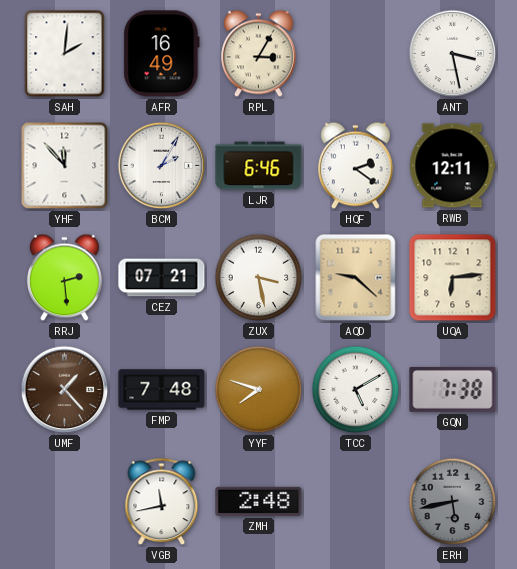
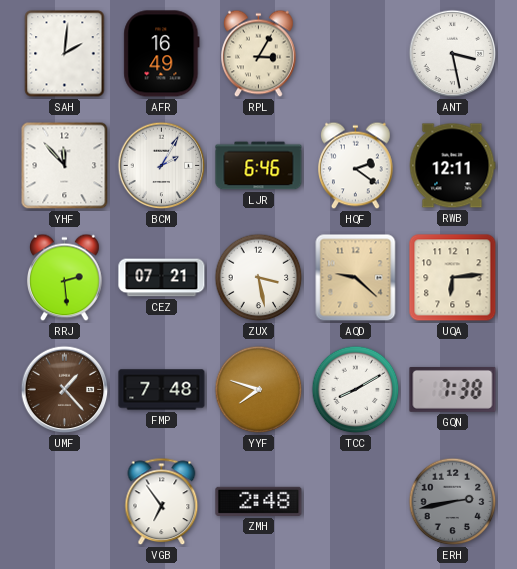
TCC: 5:10 -> 8:10
VGB: 11:43 -> 6:54
ERH: 5:43 -> 2:43
